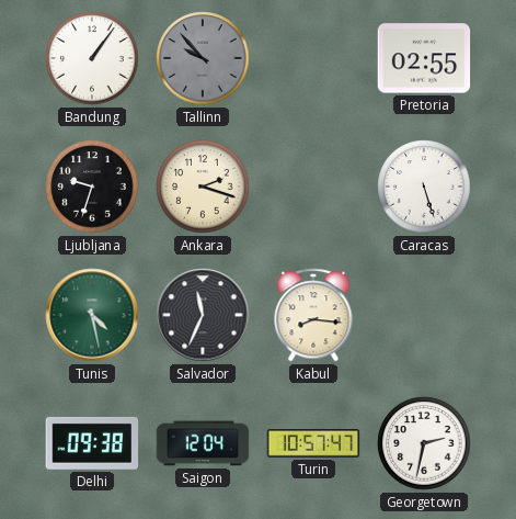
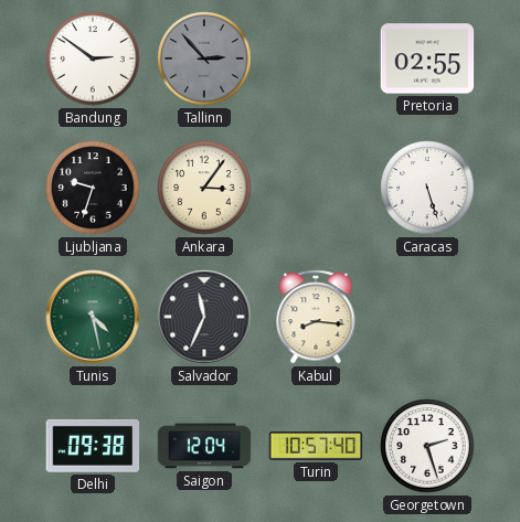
Bandung: 1:06 -> 2:51
Tallinn: 9:53 -> 2:53
Ankara: 2:18 -> 3:06
Turin: 10:57:47 -> 10:57:40
Georgetown: 2:32 -> 2:27
